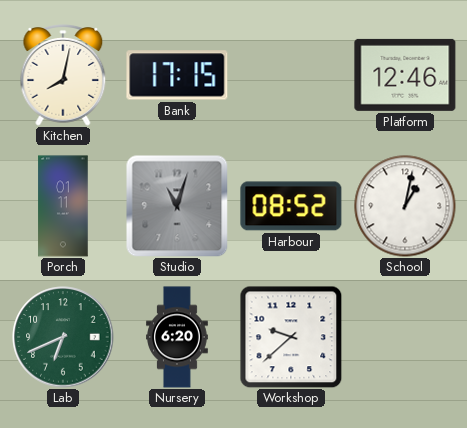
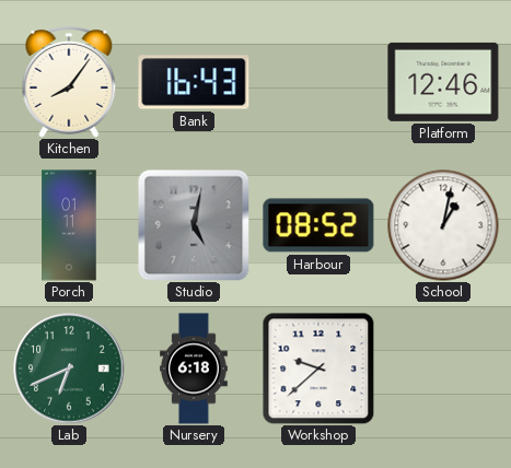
Kitchen: 8:02 -> 8:06
Bank: 17:15 -> 16:43
Studio: 11:03 -> 5:02
Nursery: 6:20 -> 6:18
